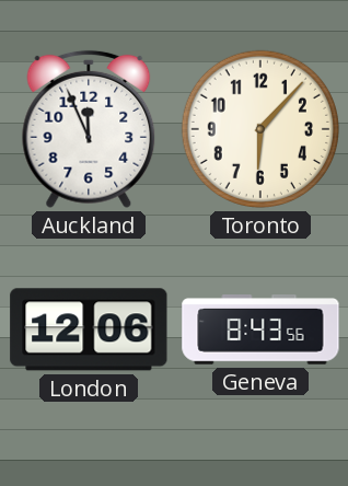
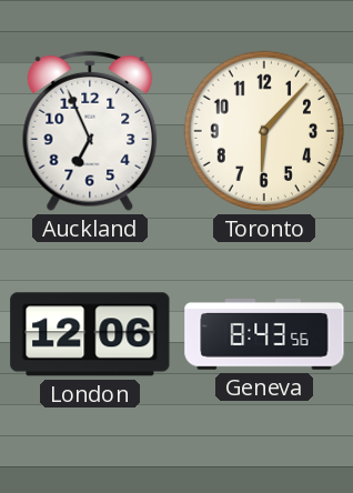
Auckland: 11:56 -> 6:56
